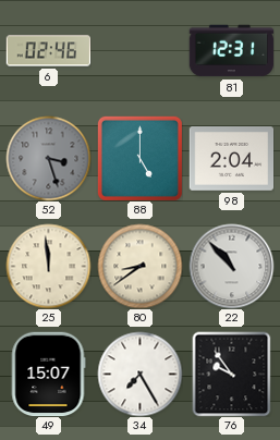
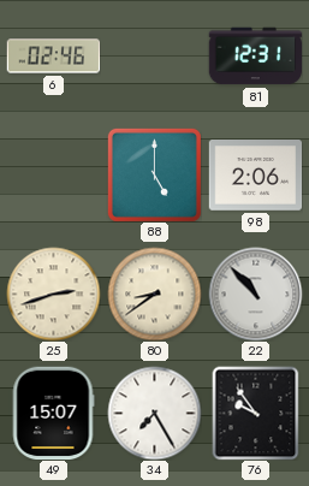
52: 3:27 -> none
98: 2:04 -> 2:06
25: 11:59 -> 2:42
